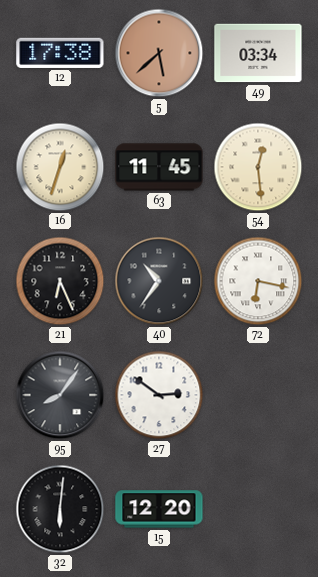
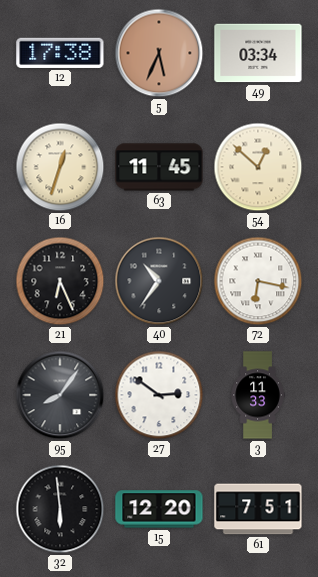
5: 5:38 -> 5:34
54: 12:29 -> 12:52
3: none -> 11:33
32: 6:01 -> 5:59
61: none -> 7:51
